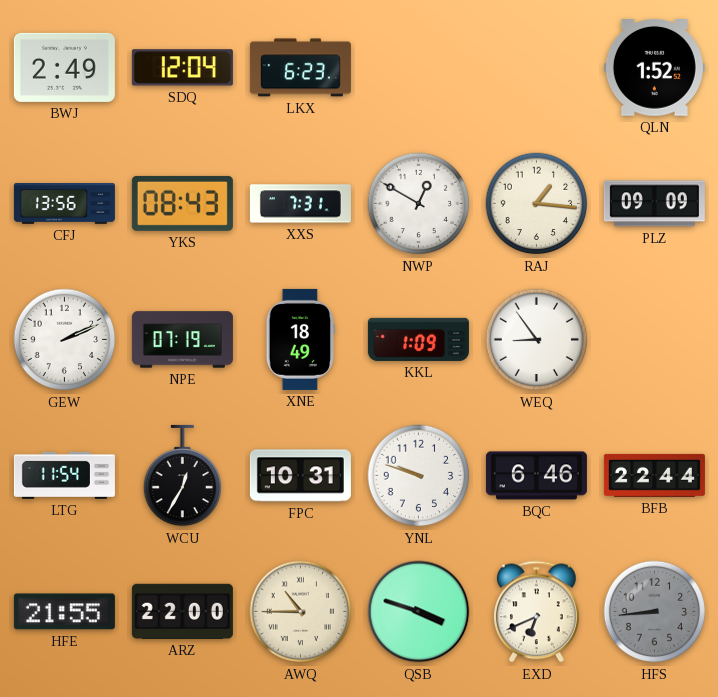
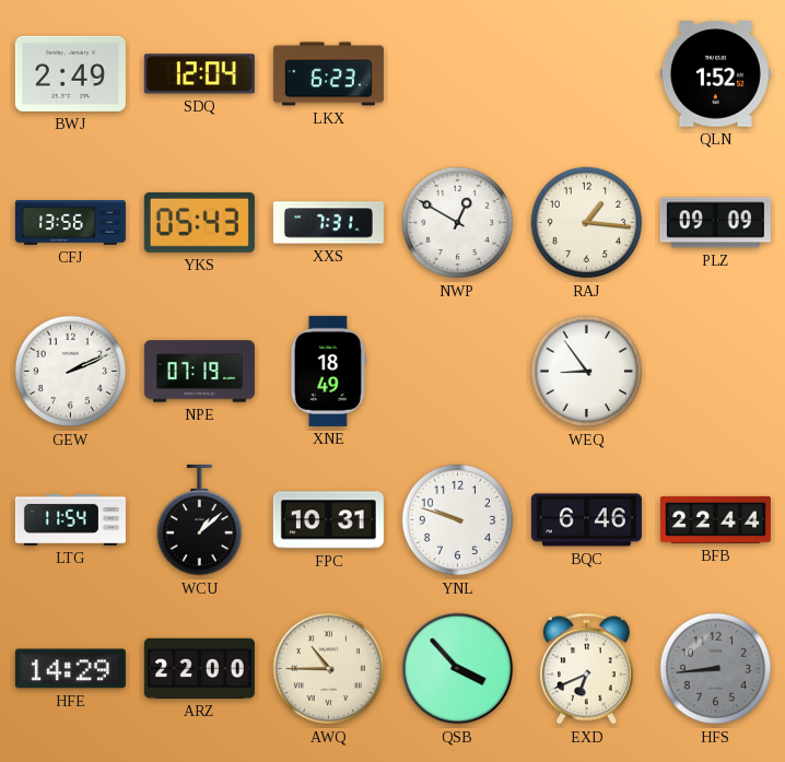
YKS: 08:43 -> 05:43
KKL: 1:09 -> none
WCU: 12:35 -> 1:08
HFE: 21:55 -> 14:29
QSB: 3:48 -> 3:53
